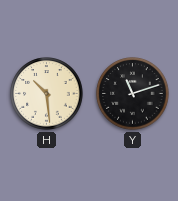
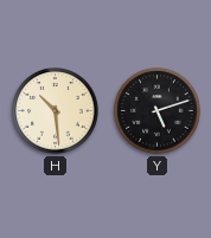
Y: 11:12 -> 5:12
